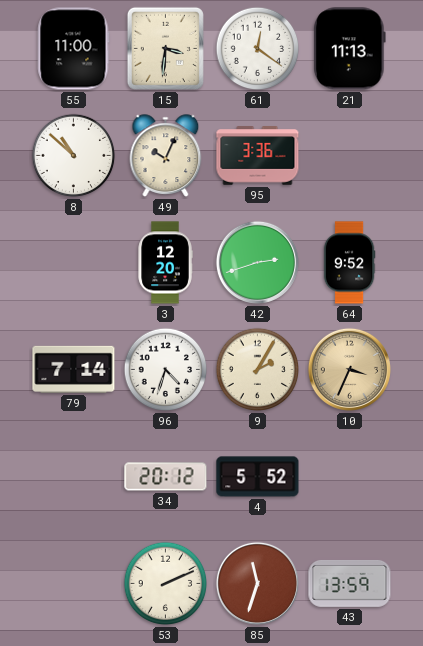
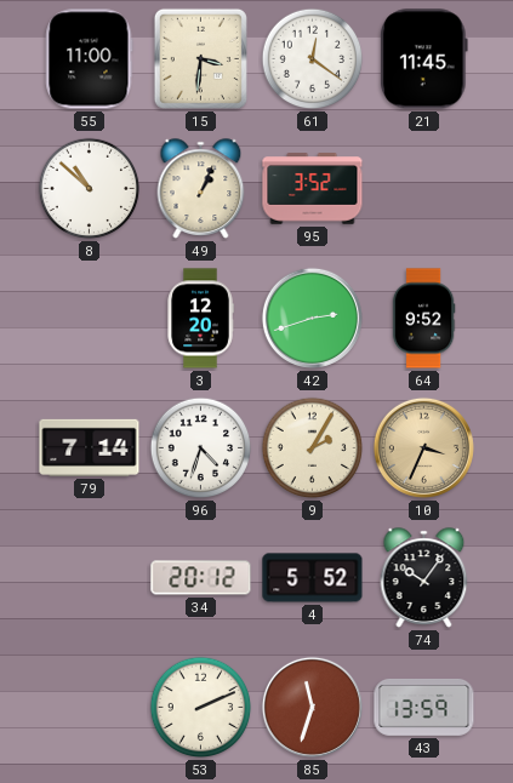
21: 11:13 -> 11:45
49: 10:04 -> 1:04
95: 3:36 -> 3:52
74: none -> 10:06
